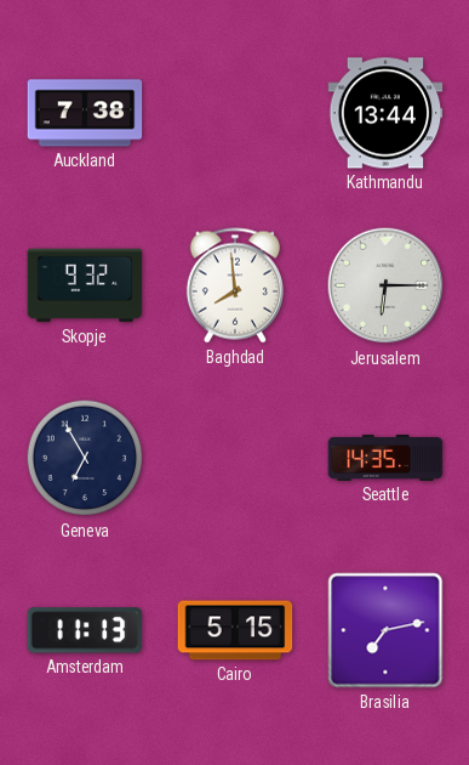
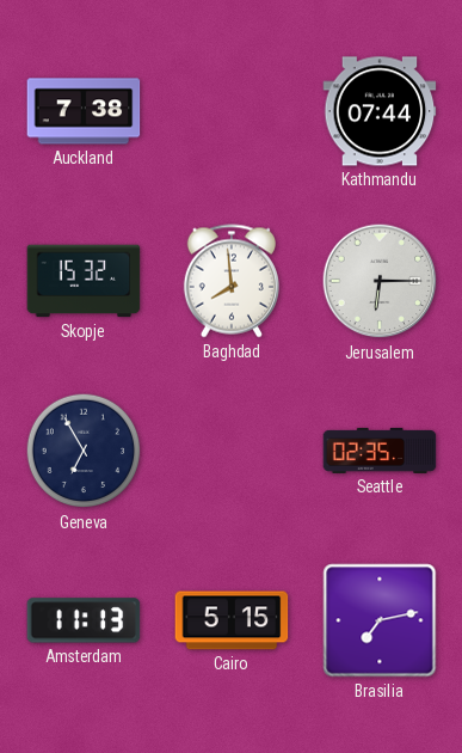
Kathmandu: 13:44 -> 07:44
Skopje: 9:32 -> 15:32
Seattle: 14:35 -> 02:35
